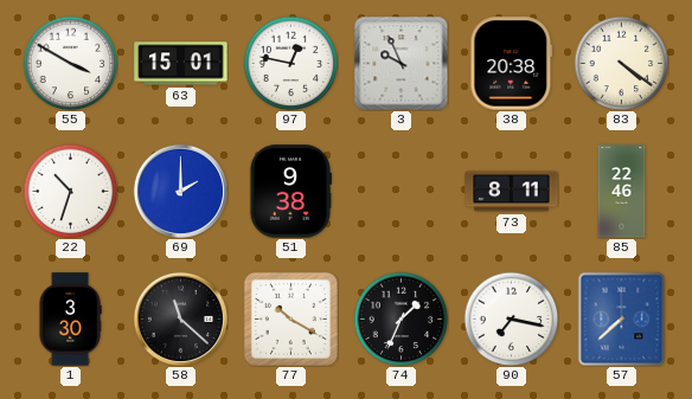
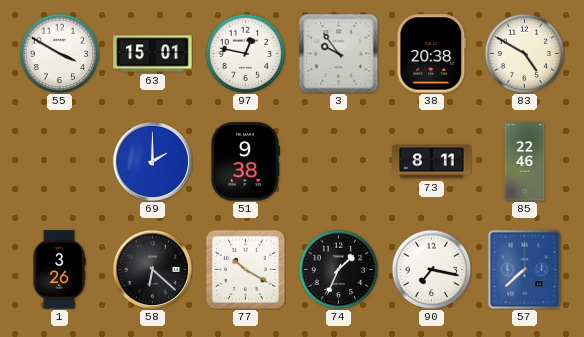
3: 9:56 -> 9:54
83: 4:21 -> 4:50
22: 10:33 -> none
1: 3:30 -> 3:26
58: 11:22 -> 6:22
